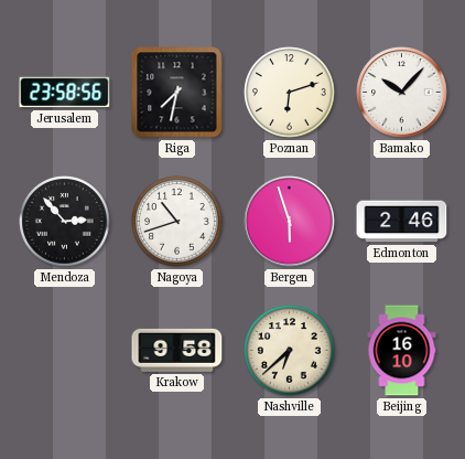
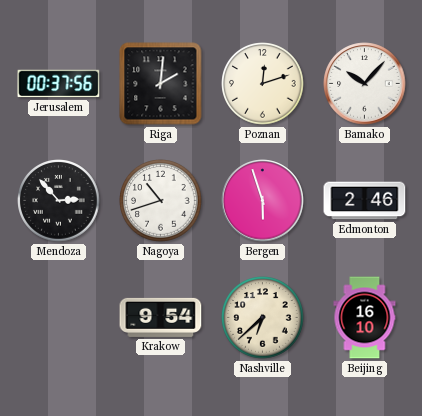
Jerusalem: 23:58 -> 00:37
Riga: 7:32 -> 2:01
Poznan: 6:12 -> 12:12
Krakow: 9:58 -> 9:54
